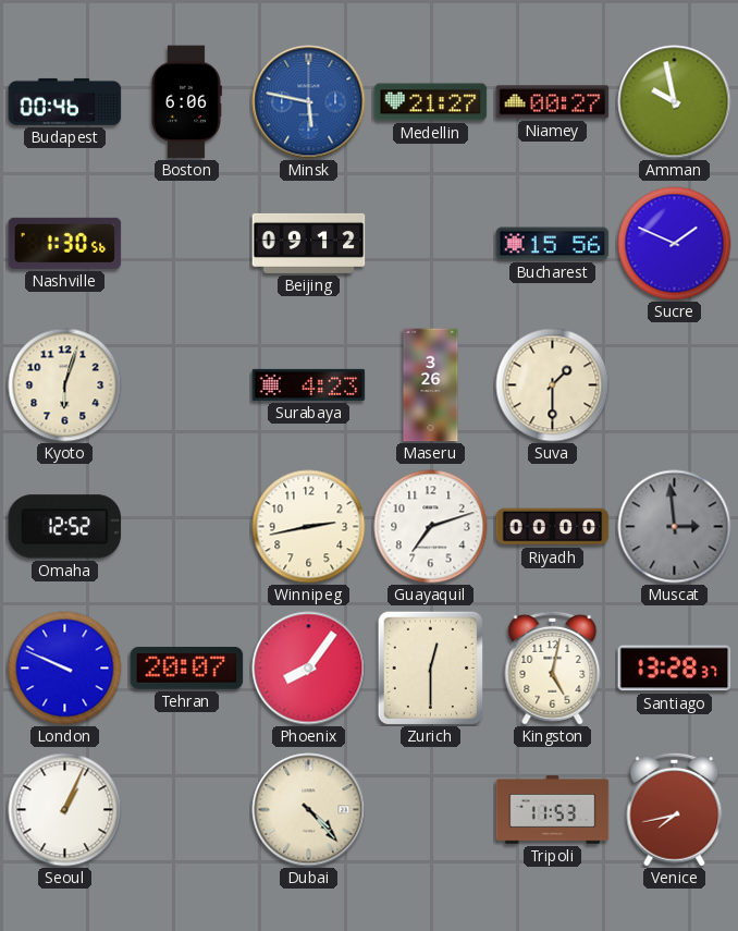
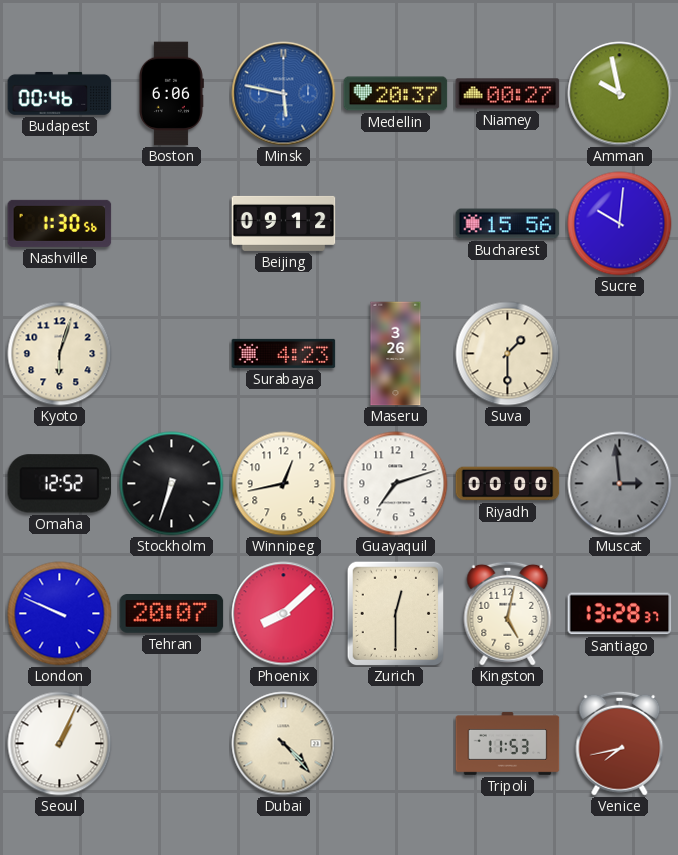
Medellin: 21:27 -> 20:37
Sucre: 1:49 -> 10:01
Stockholm: none -> 6:33
Winnipeg: 2:43 -> 12:43
Phoenix: 8:06 -> 8:08
